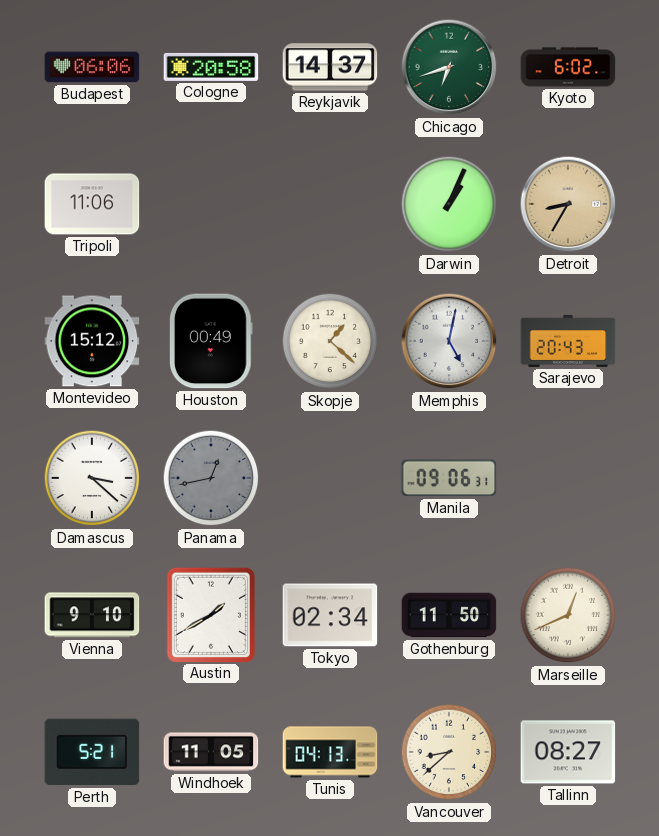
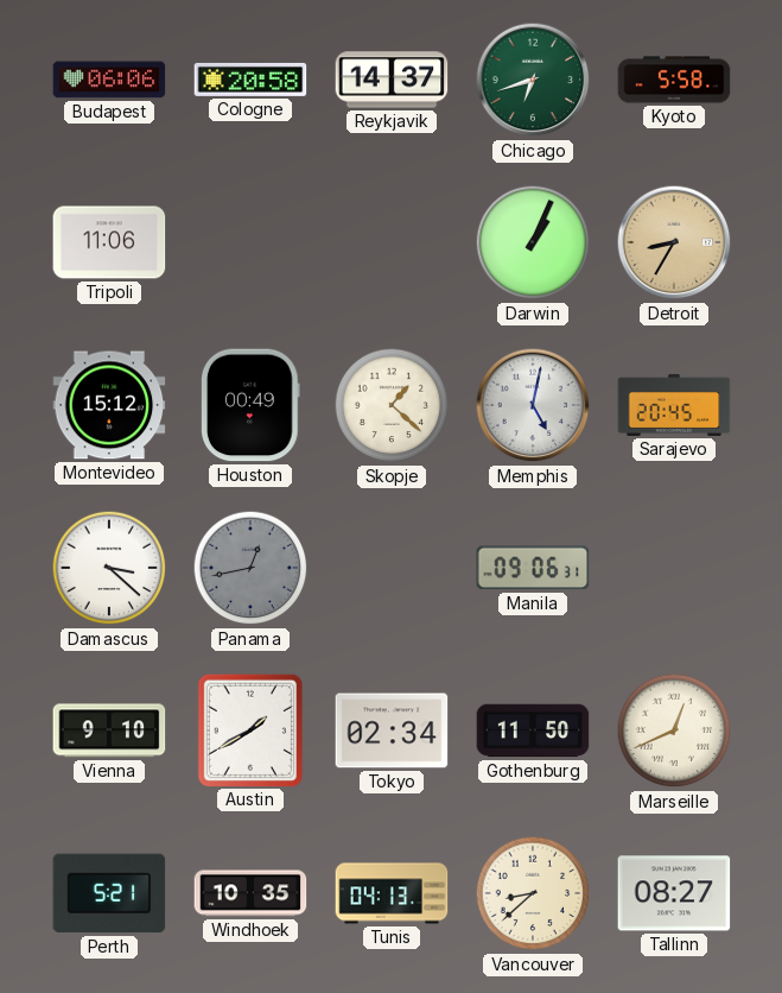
Kyoto: 6:02 -> 5:58
Sarajevo: 20:43 -> 20:45
Windhoek: 11:05 -> 10:35
